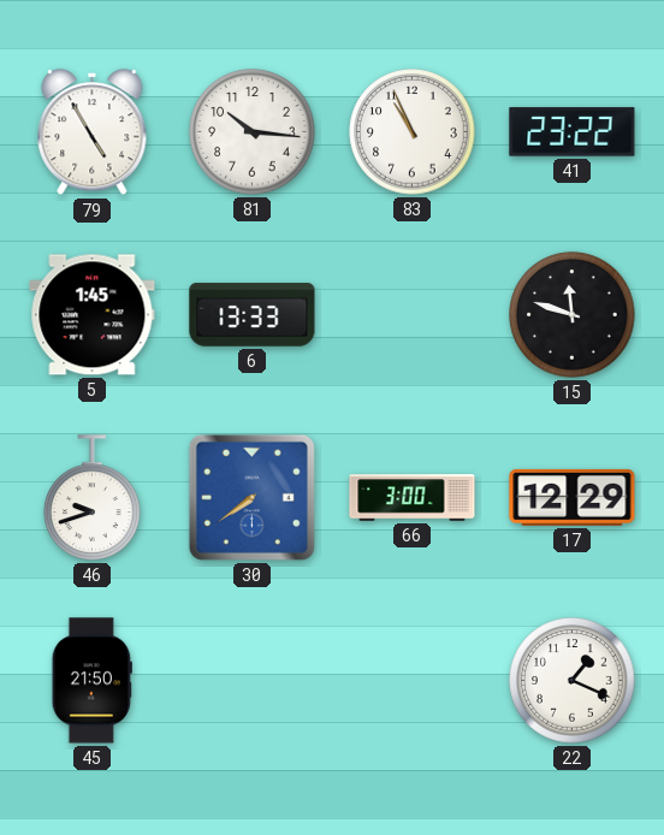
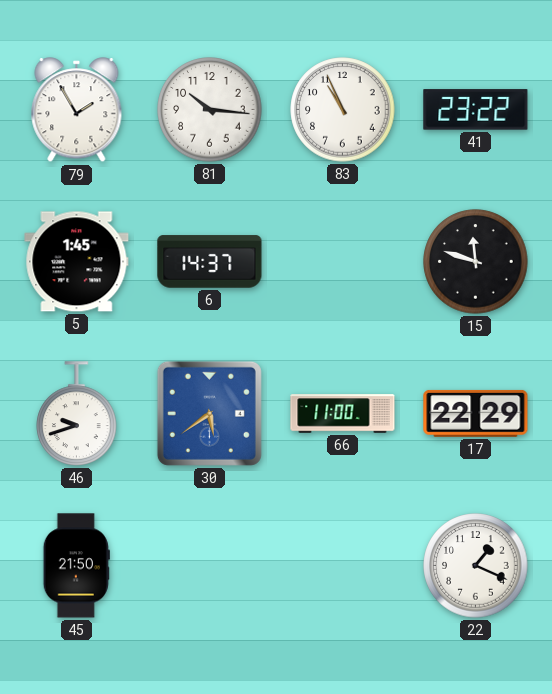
79: 4:55 -> 1:55
6: 13:33 -> 14:37
30: 7:39 -> 5:39
66: 3:00 -> 11:00
17: 12:29 -> 22:29
